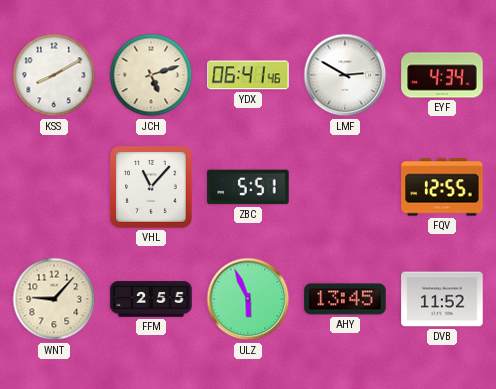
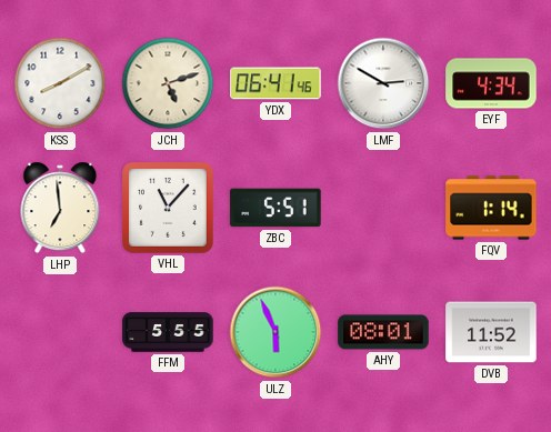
LHP: none -> 6:59
FQV: 12:55 -> 1:14
WNT: 9:07 -> none
FFM: 2:55 -> 5:55
AHY: 13:45 -> 08:01
